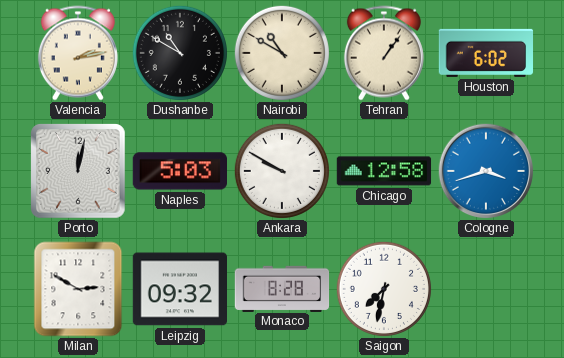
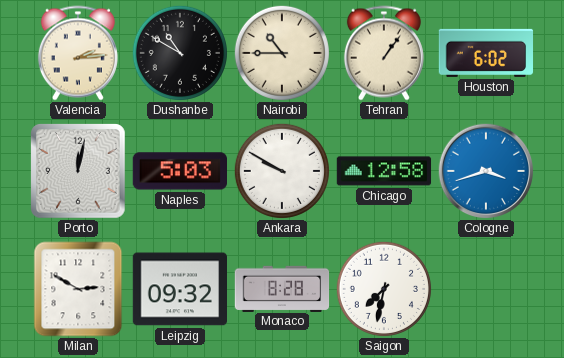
Valencia: 2:13 -> 2:14
Nairobi: 10:50 -> 10:45
